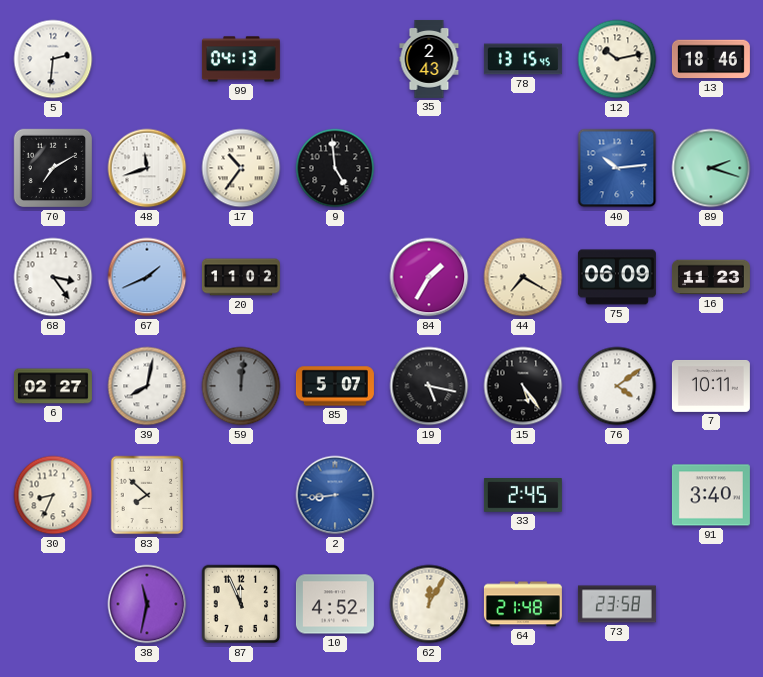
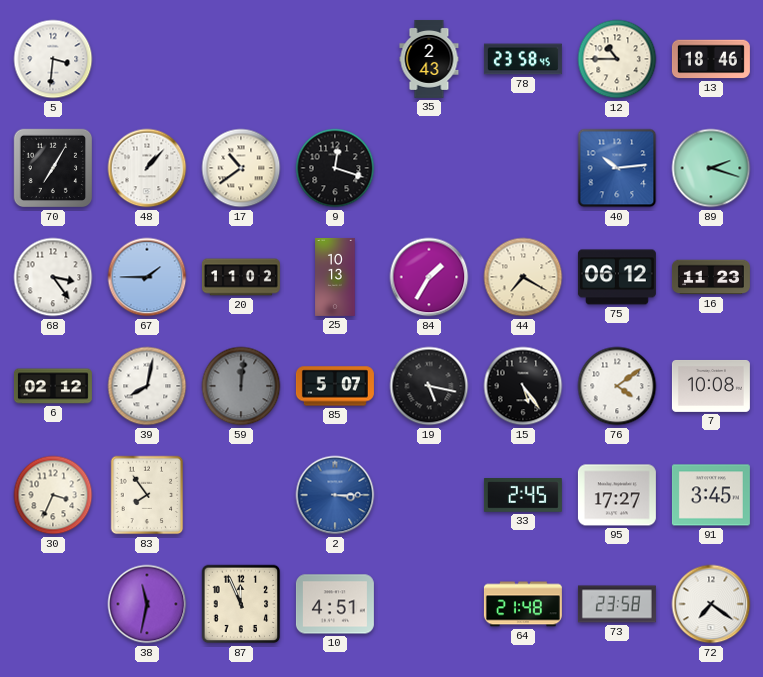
5: 2:31 -> 3:31
99: 04:13 -> none
78: 13:15 -> 23:58
12: 10:13 -> 10:45
70: 7:10 -> 7:05
48: 11:42 -> 1:07
17: 10:36 -> 10:39
9: 4:59 -> 12:18
67: 1:41 -> 1:45
25: none -> 10:13
75: 06:09 -> 06:12
6: 02:27 -> 02:12
7: 10:11 -> 10:08
30: 8:34 -> 3:34
83: 7:52 -> 7:54
2: 8:44 -> 3:15
95: none -> 17:27
91: 3:40 -> 3:45
10: 4:52 -> 4:51
62: 12:05 -> none
72: none -> 7:21
